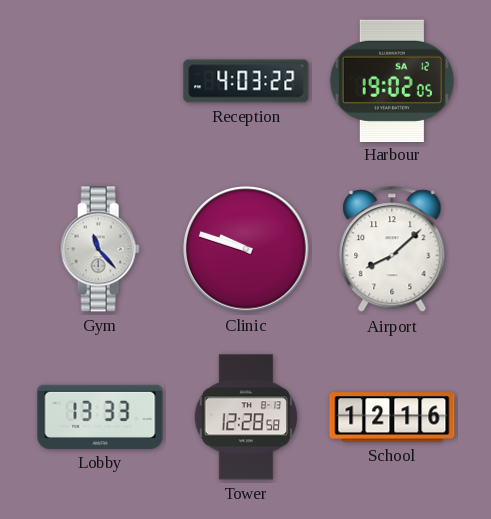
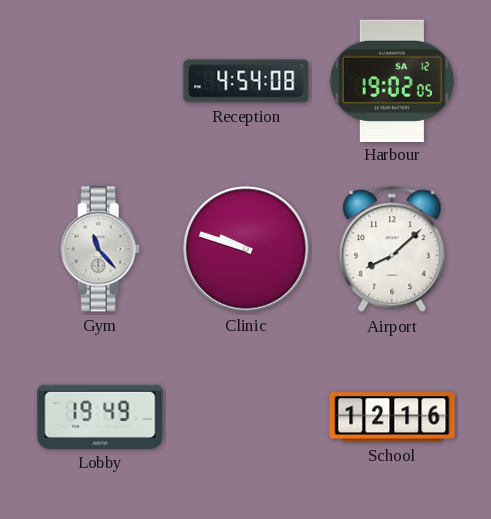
Reception: 4:03 -> 4:54
Lobby: 13:33 -> 19:49
Tower: 12:28 -> none
